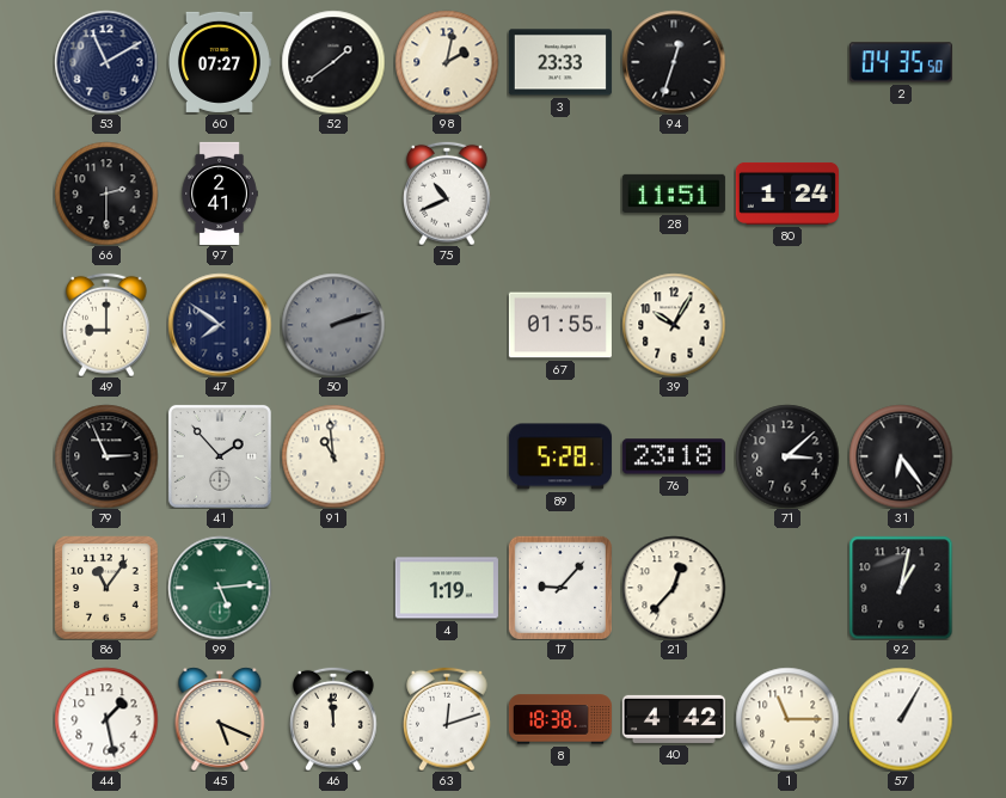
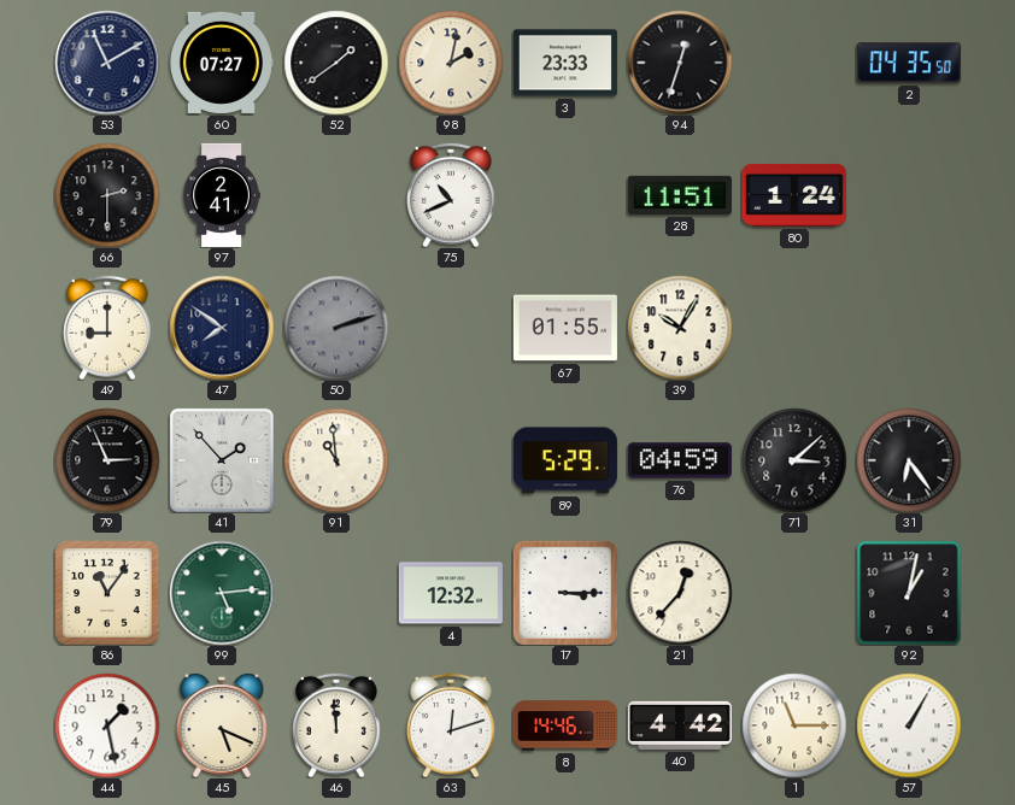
89: 5:28 -> 5:29
76: 23:18 -> 04:59
4: 1:19 -> 12:32
17: 9:07 -> 3:15
8: 18:38 -> 14:46
